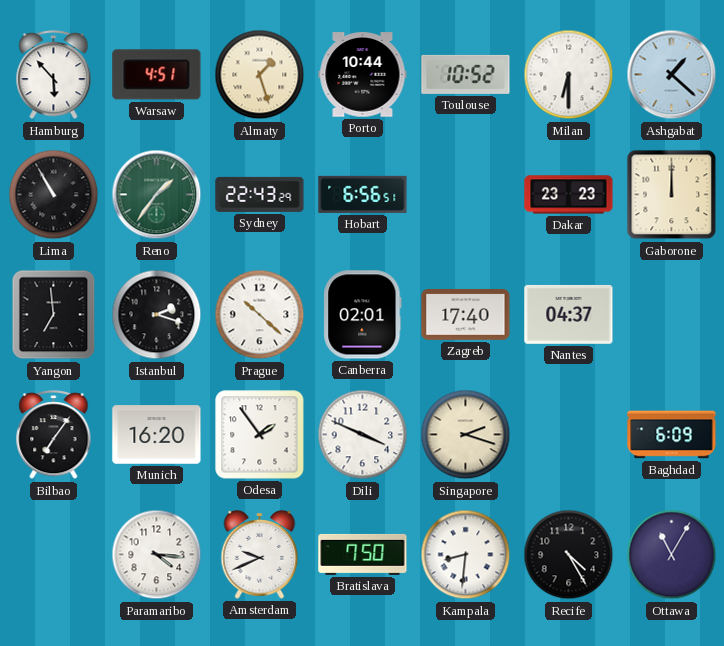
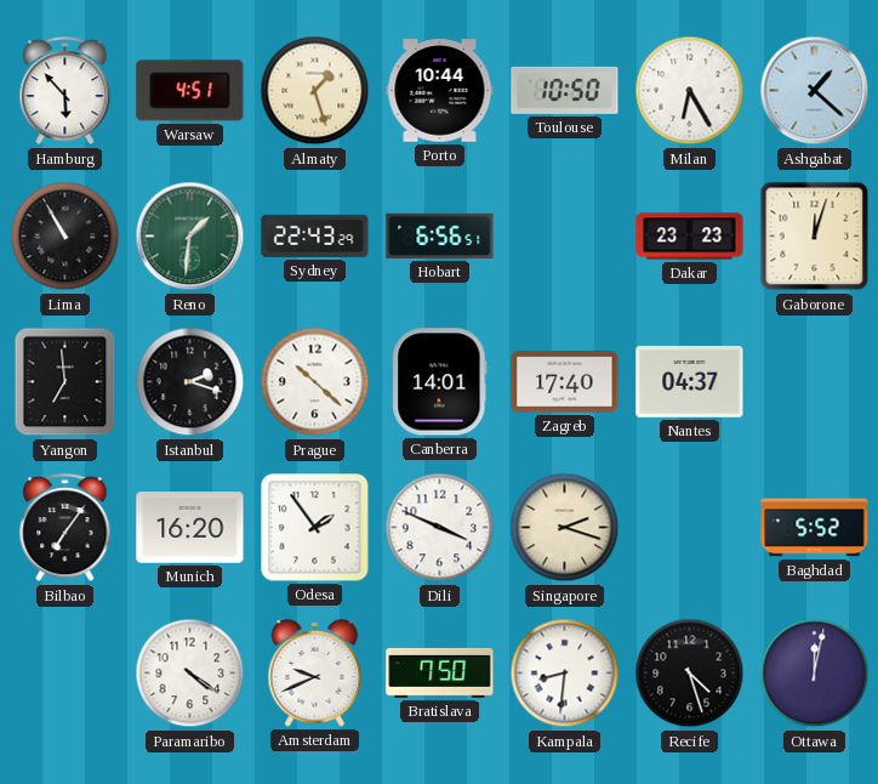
Toulouse: 10:52 -> 10:50
Milan: 6:30 -> 6:25
Reno: 1:36 -> 1:31
Gaborone: 12:00 -> 12:03
Canberra: 02:01 -> 14:01
Baghdad: 6:09 -> 5:52
Paramaribo: 4:16 -> 4:21
Recife: 4:25 -> 4:27
Ottawa: 11:05 -> 12:02
